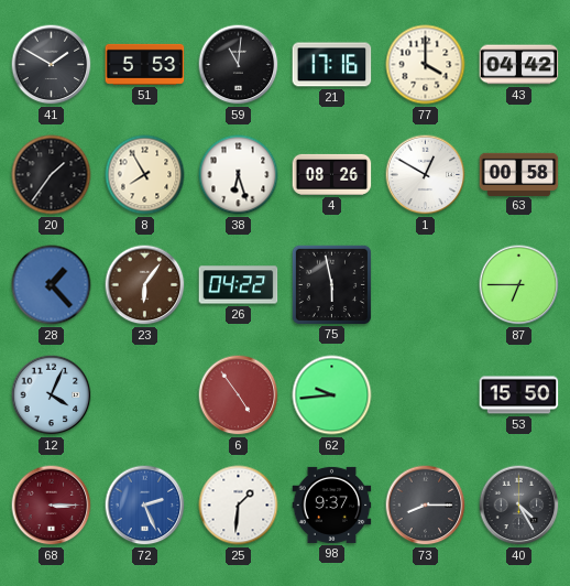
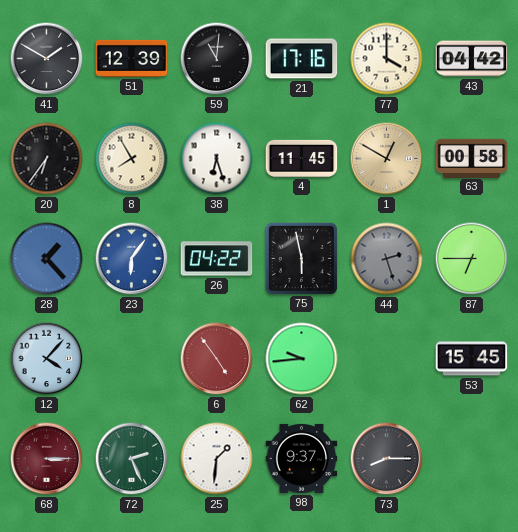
51: 5:53 -> 12:39
20: 1:36 -> 6:36
4: 08:26 -> 11:45
1 dial: white -> champagne
23 dial: brown -> blue
44: none -> 2:27
12: 4:04 -> 4:07
53: 15:50 -> 15:45
72 dial: blue -> green
40: 4:25 -> none
